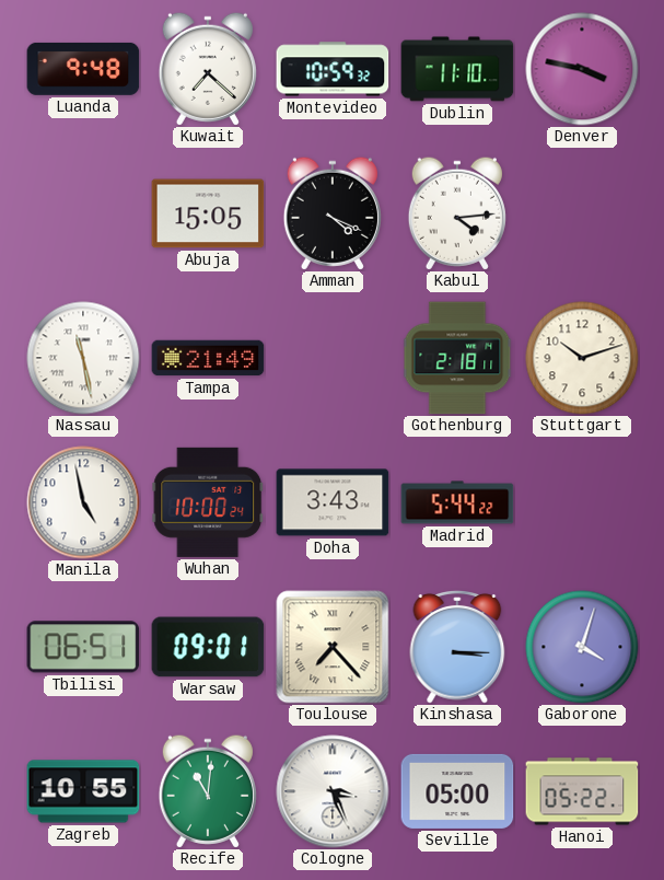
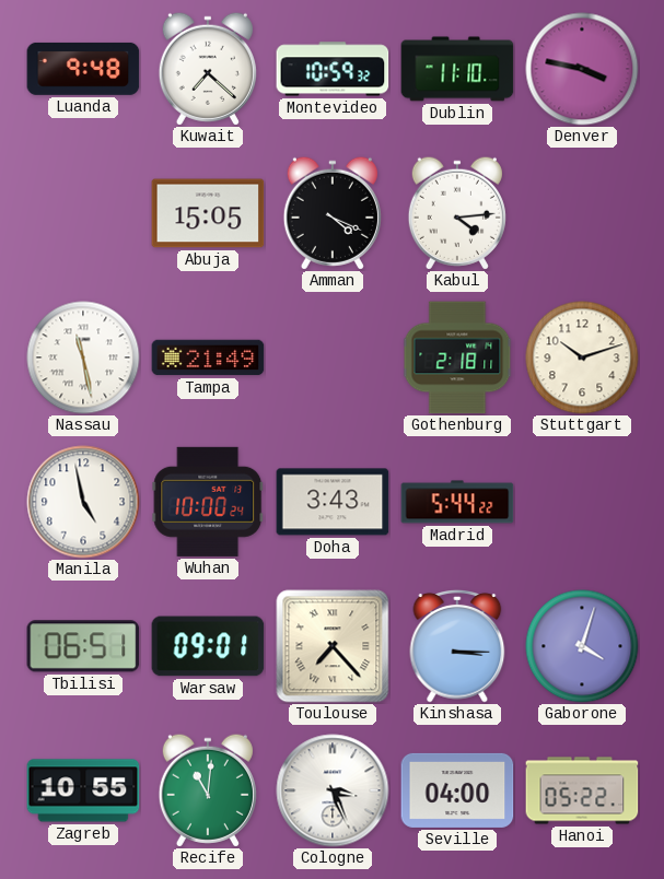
Seville: 05:00 -> 04:00
